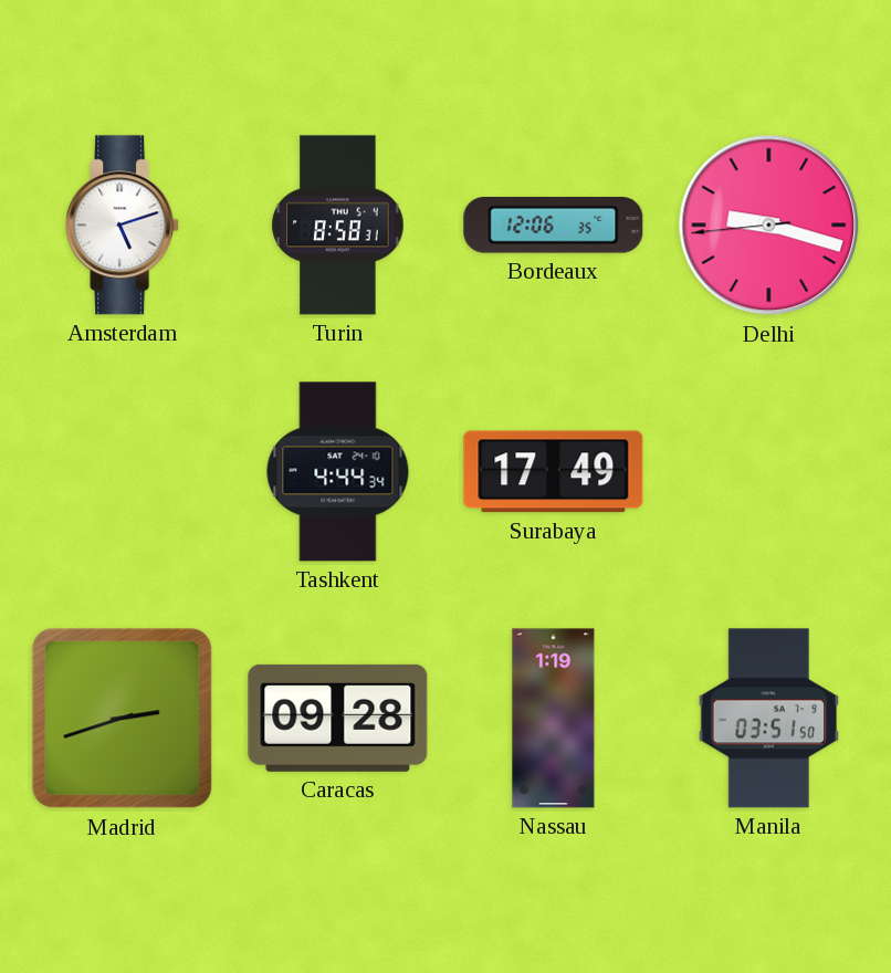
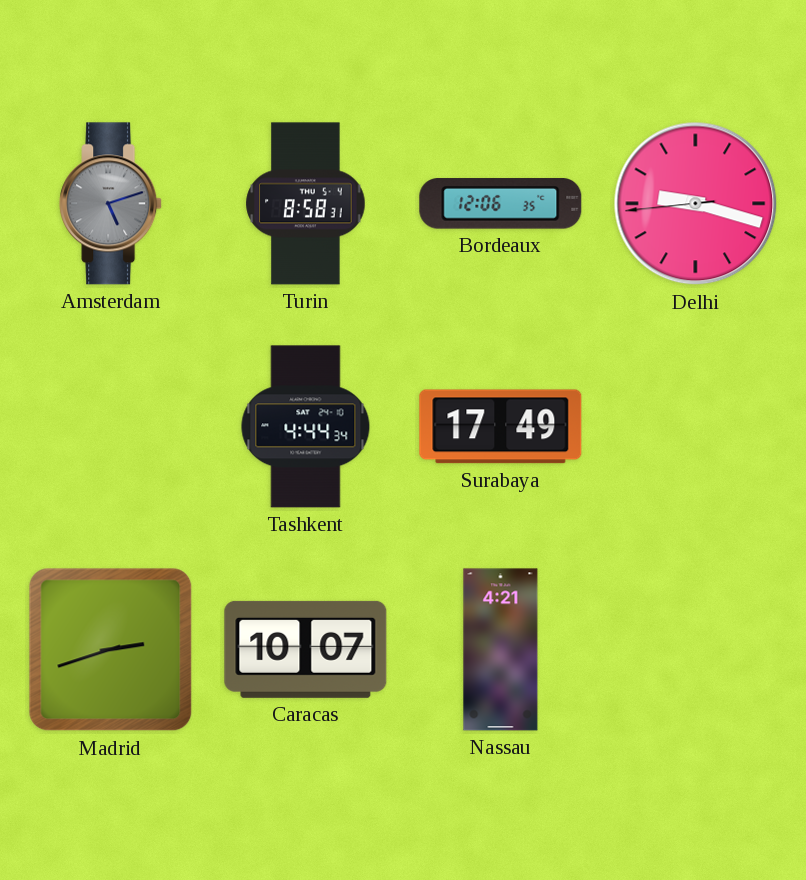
Amsterdam dial: white -> grey
Caracas: 09:28 -> 10:07
Nassau: 1:19 -> 4:21
Manila: 03:51 -> none
